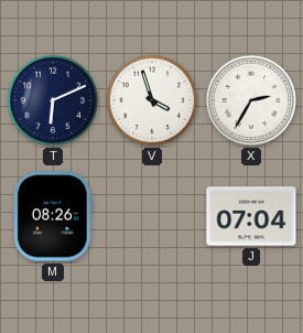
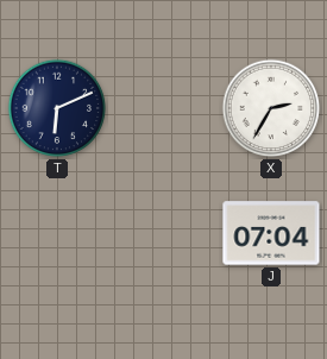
V: 3:57 -> none
M: 08:26 -> none
